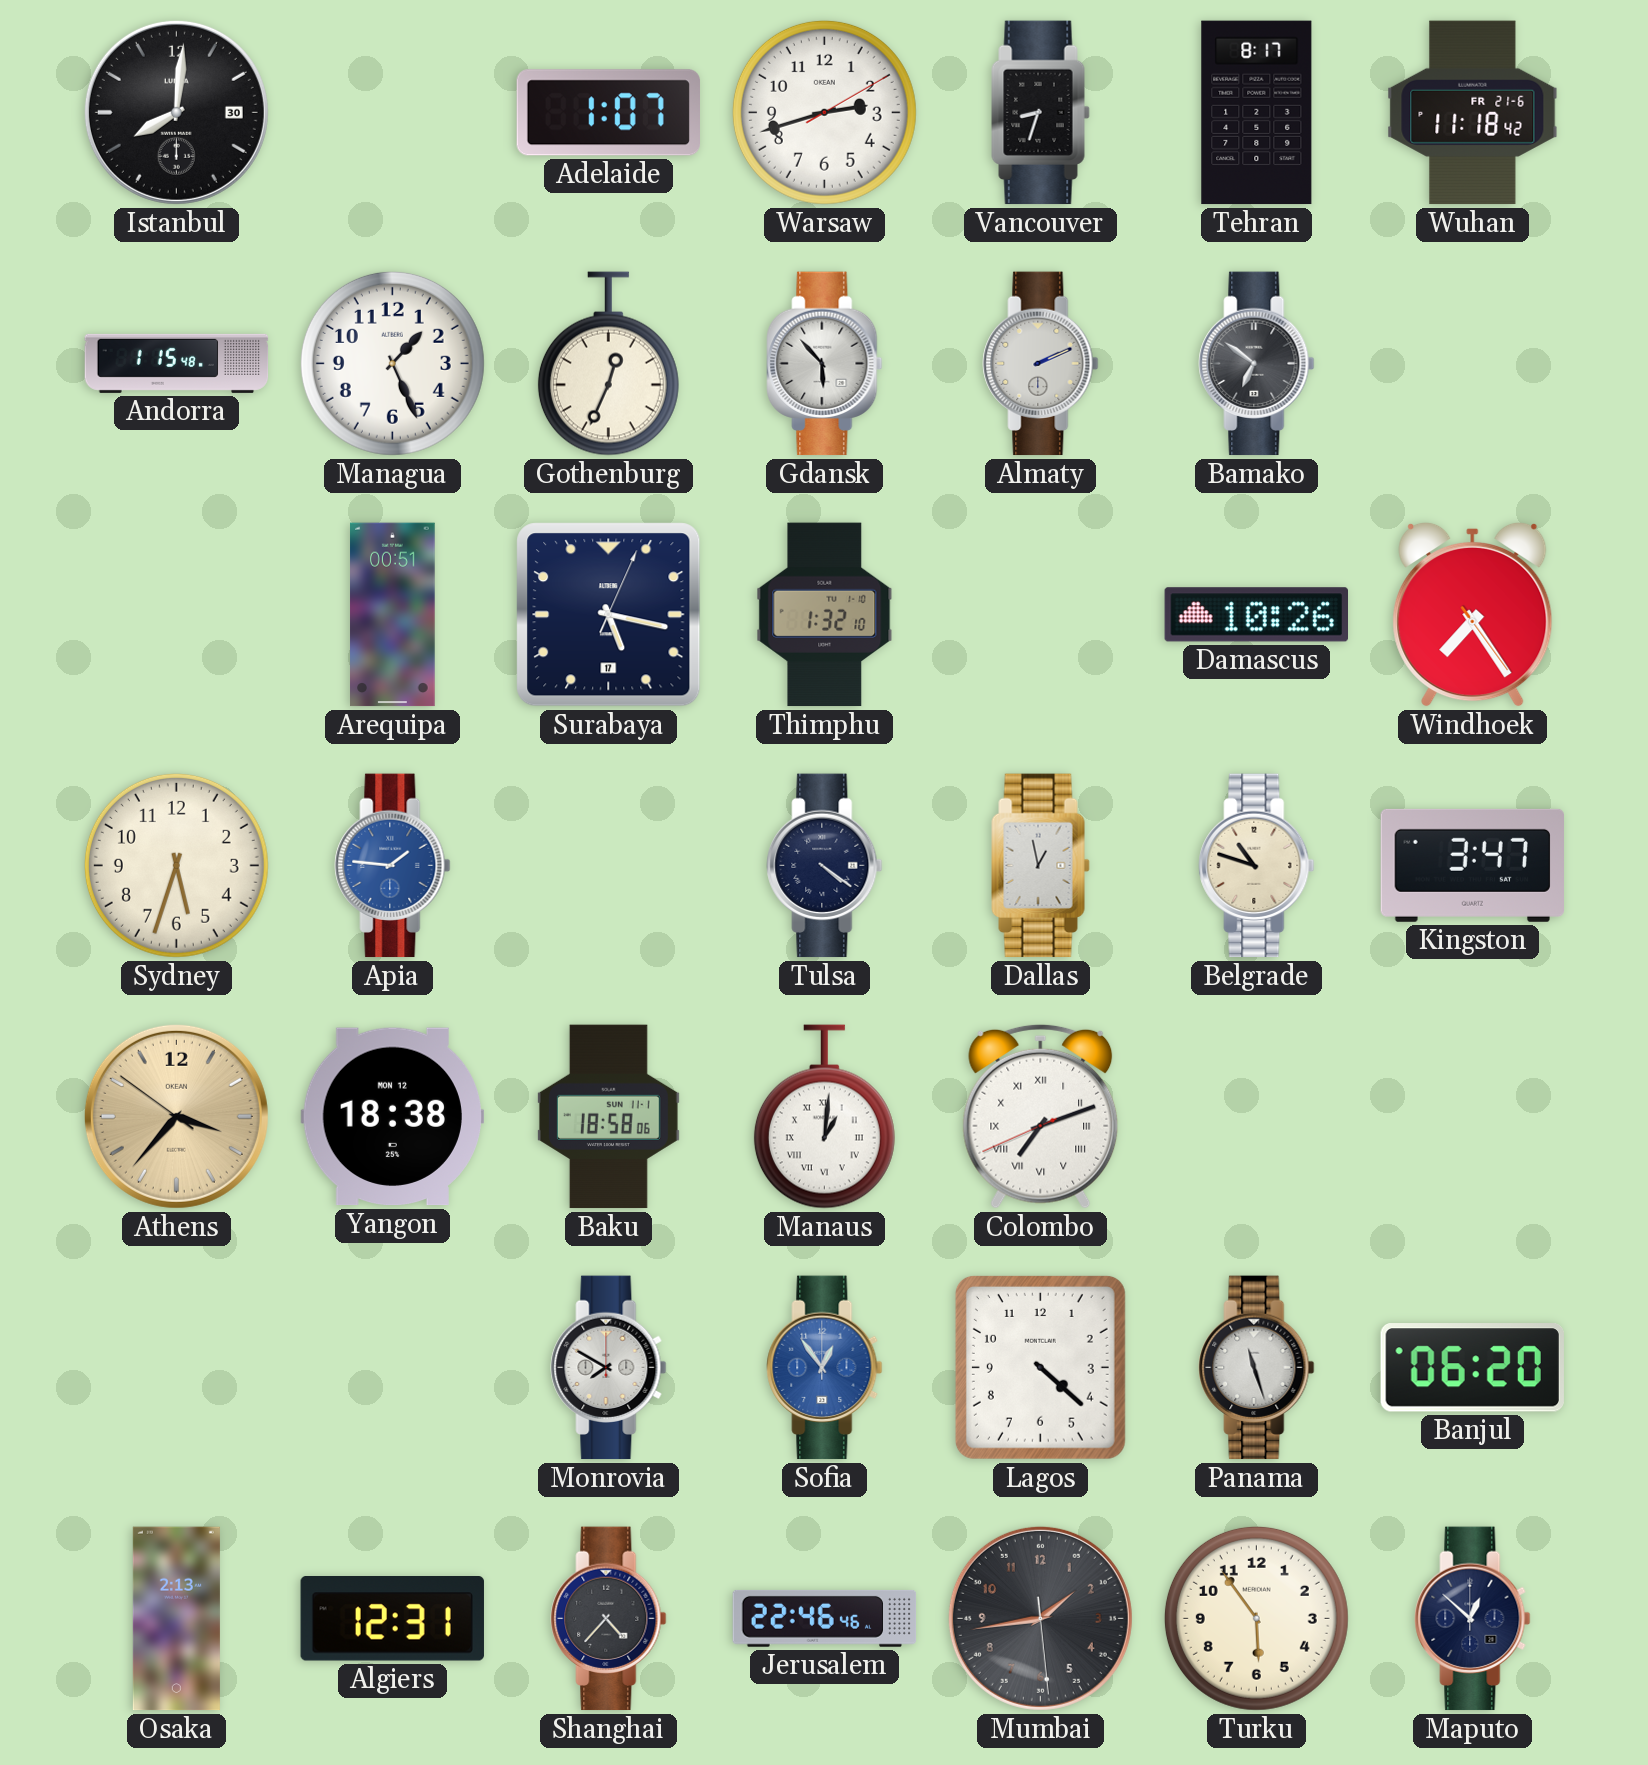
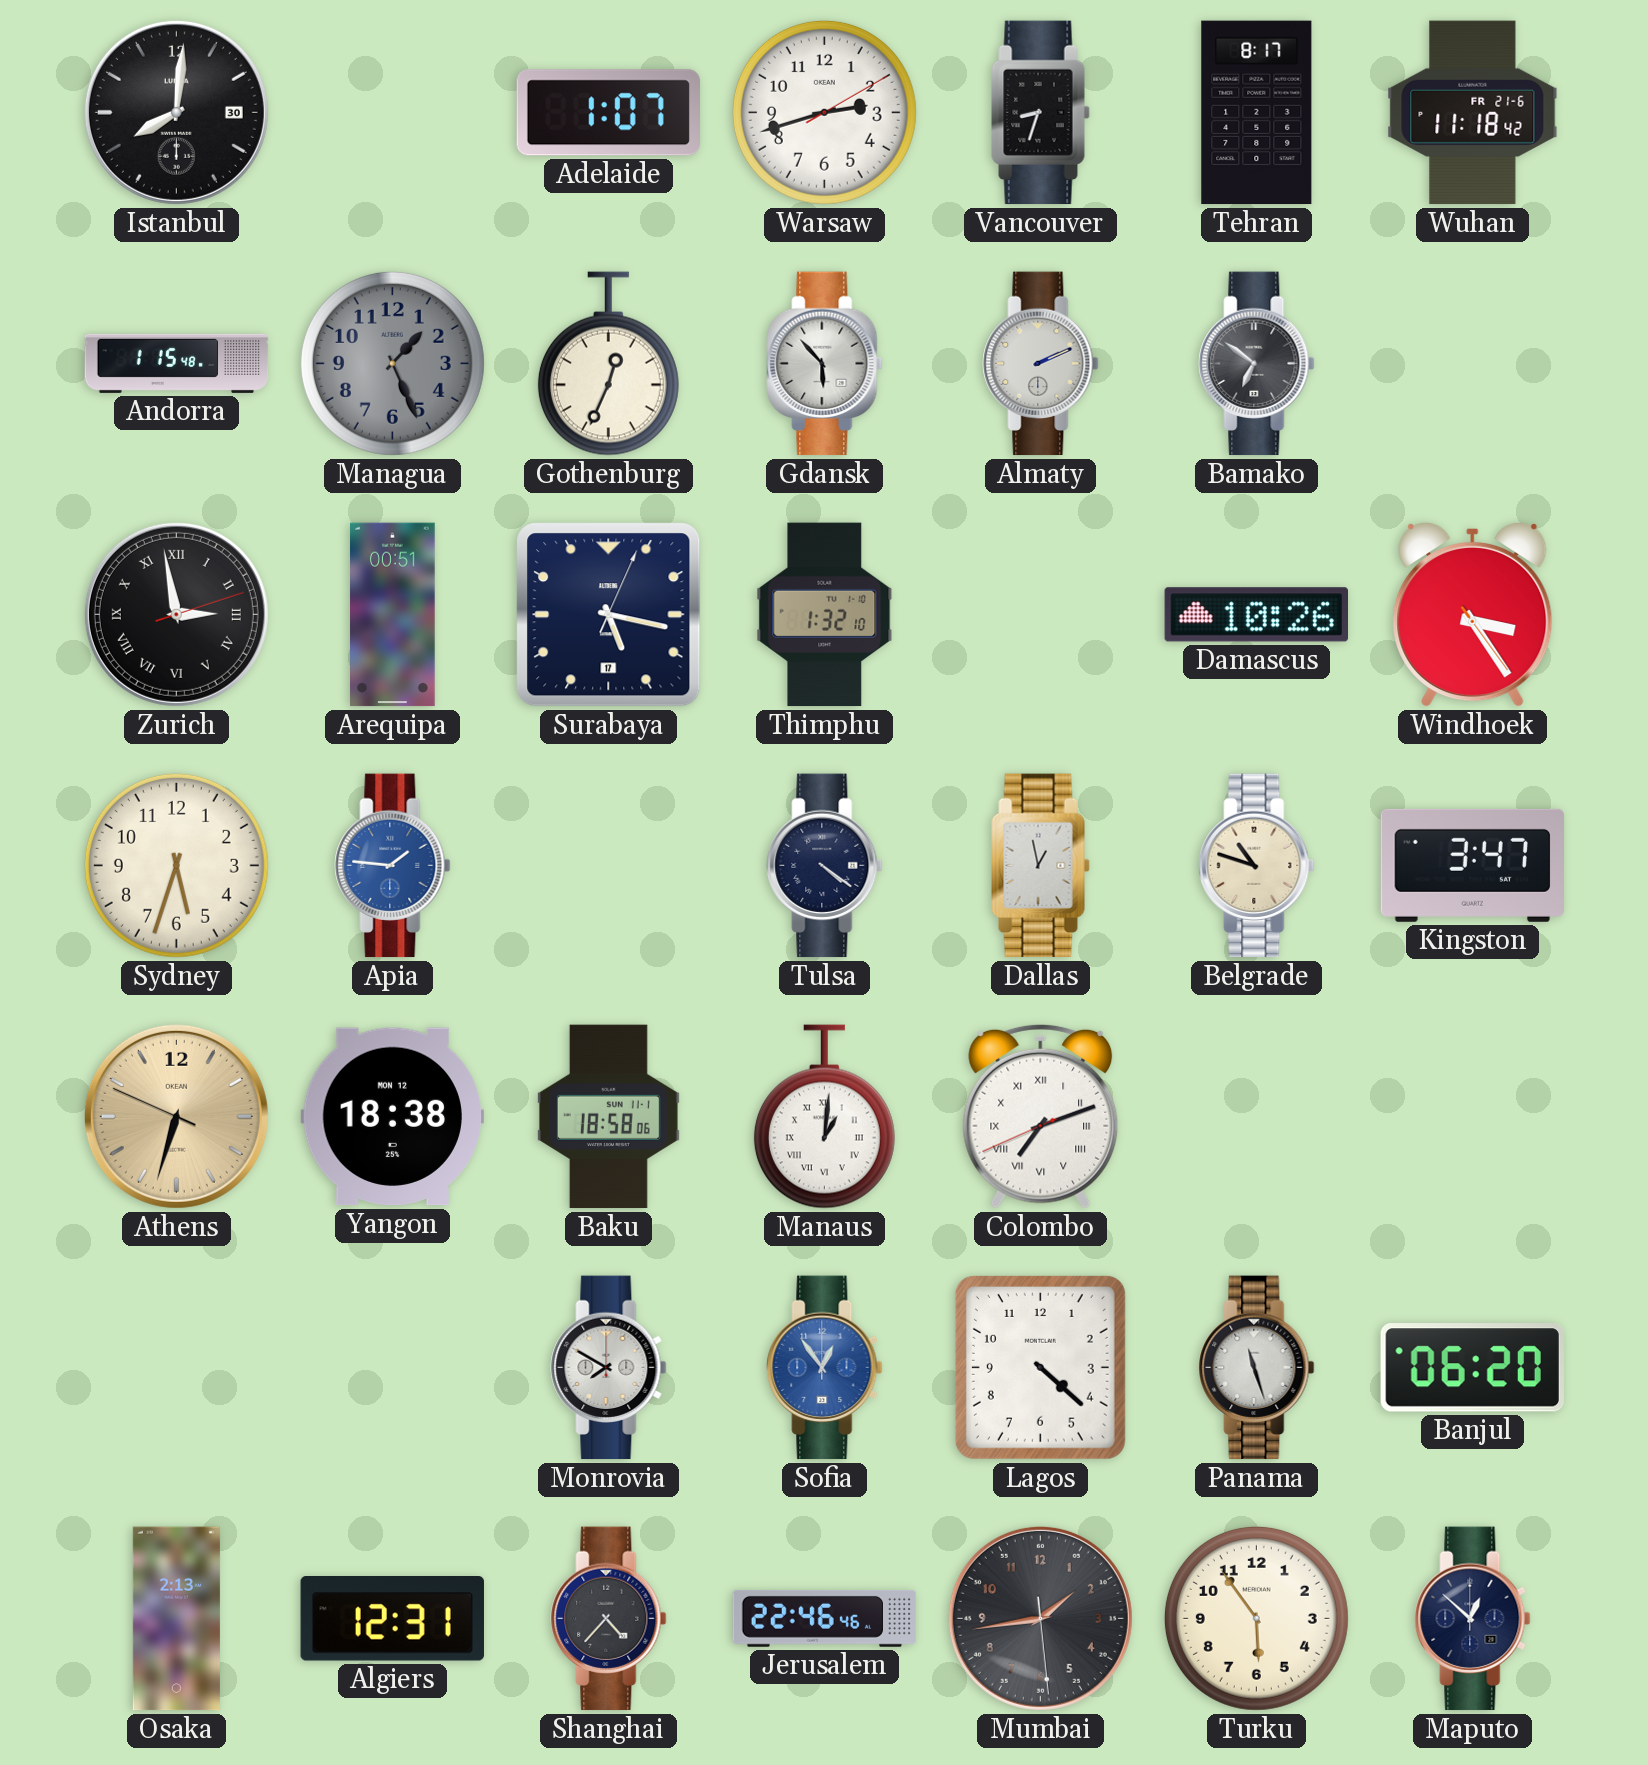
Managua dial: white -> grey
Zurich: none -> 2:58
Windhoek: 7:24 -> 3:24
Athens: 3:36 -> 6:32
